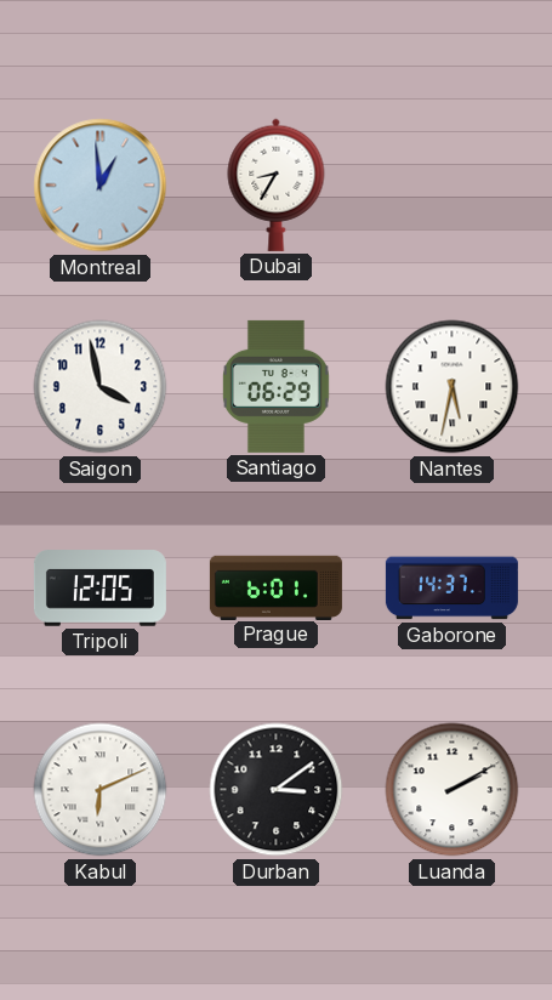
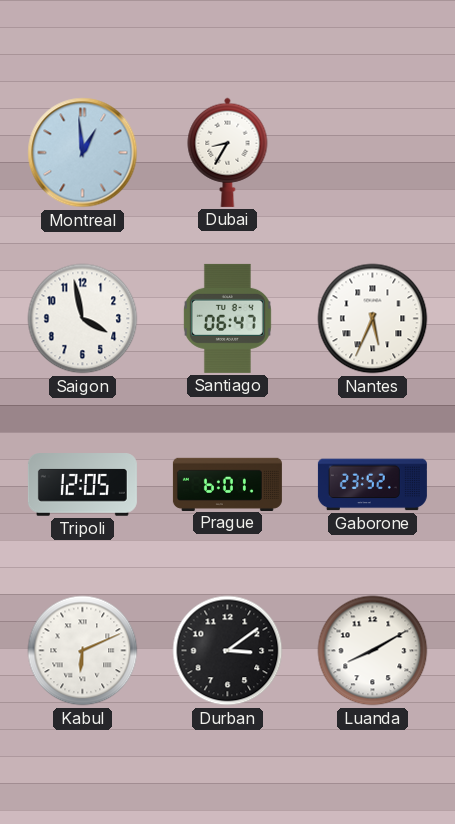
Santiago: 06:29 -> 06:47
Nantes: 5:32 -> 5:34
Gaborone: 14:37 -> 23:52
Luanda: 2:10 -> 8:10
